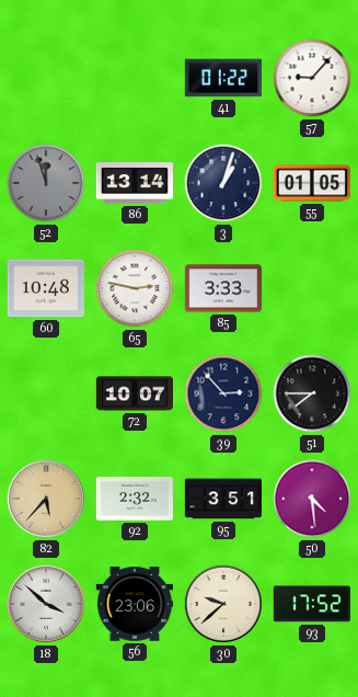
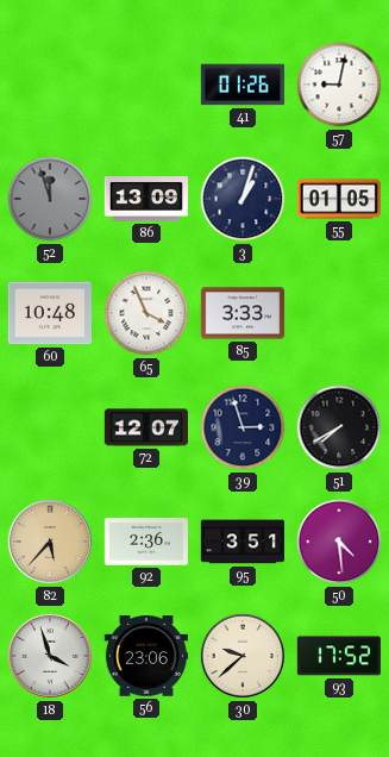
41: 01:22 -> 01:26
57: 9:07 -> 9:02
86: 13:14 -> 13:09
65: 2:47 -> 3:56
72: 10:07 -> 12:07
39: 2:53 -> 2:57
51: 7:45 -> 7:40
92: 2:32 -> 2:36
18: 3:52 -> 3:57
